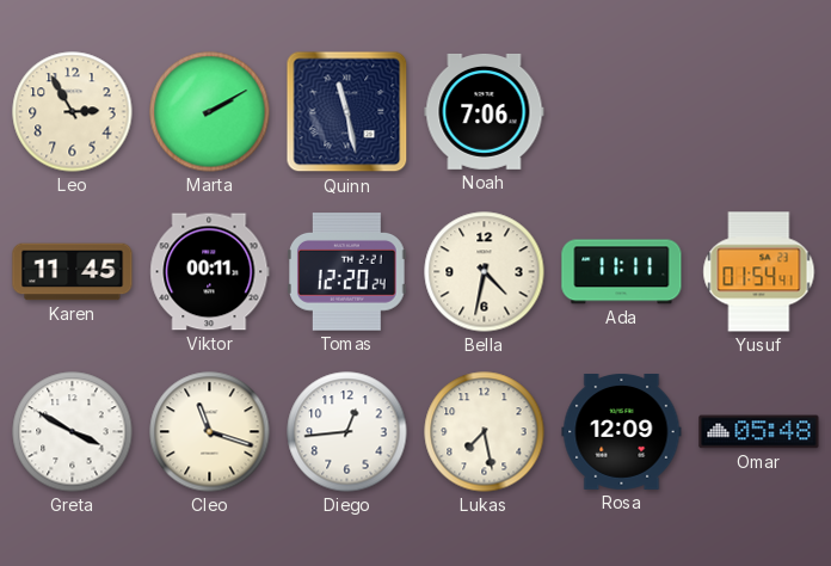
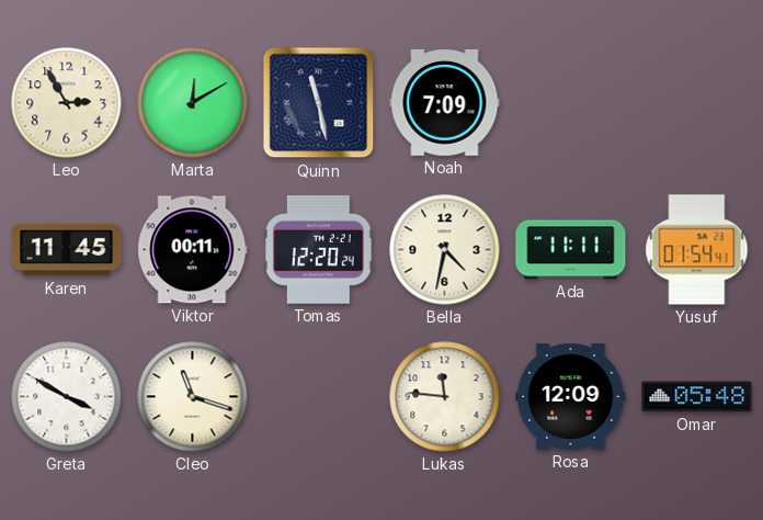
Marta: 2:10 -> 12:10
Noah: 7:06 -> 7:09
Diego: 12:44 -> none
Lukas: 7:28 -> 11:46
